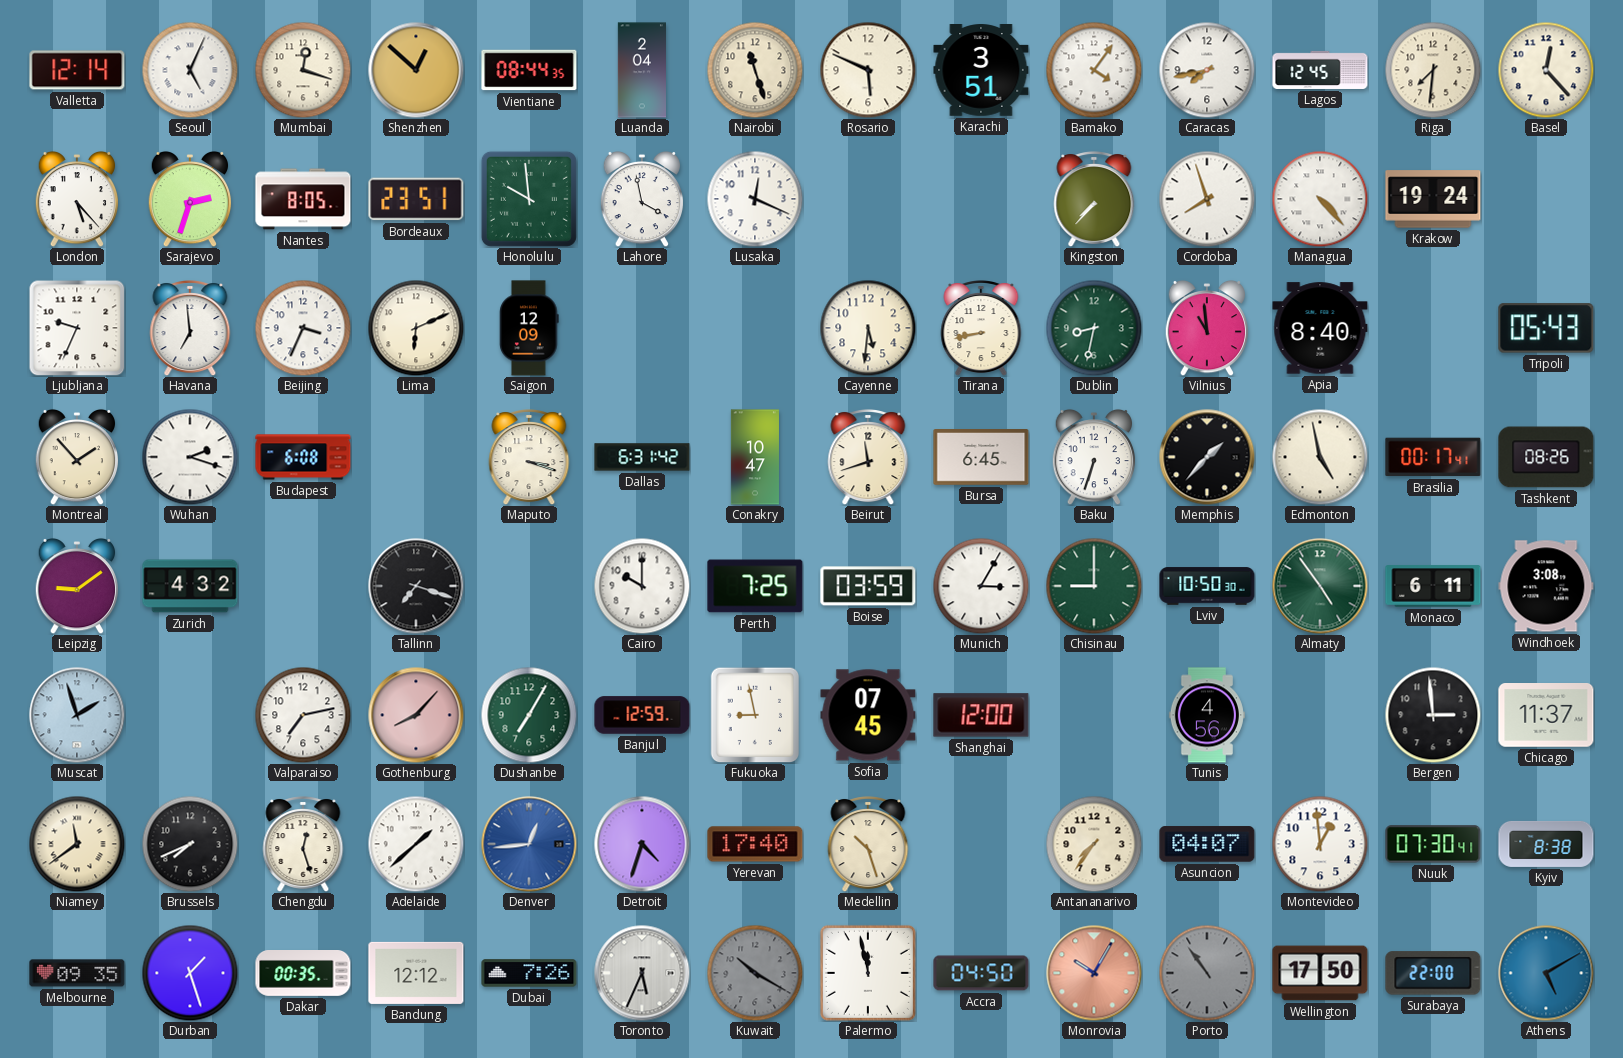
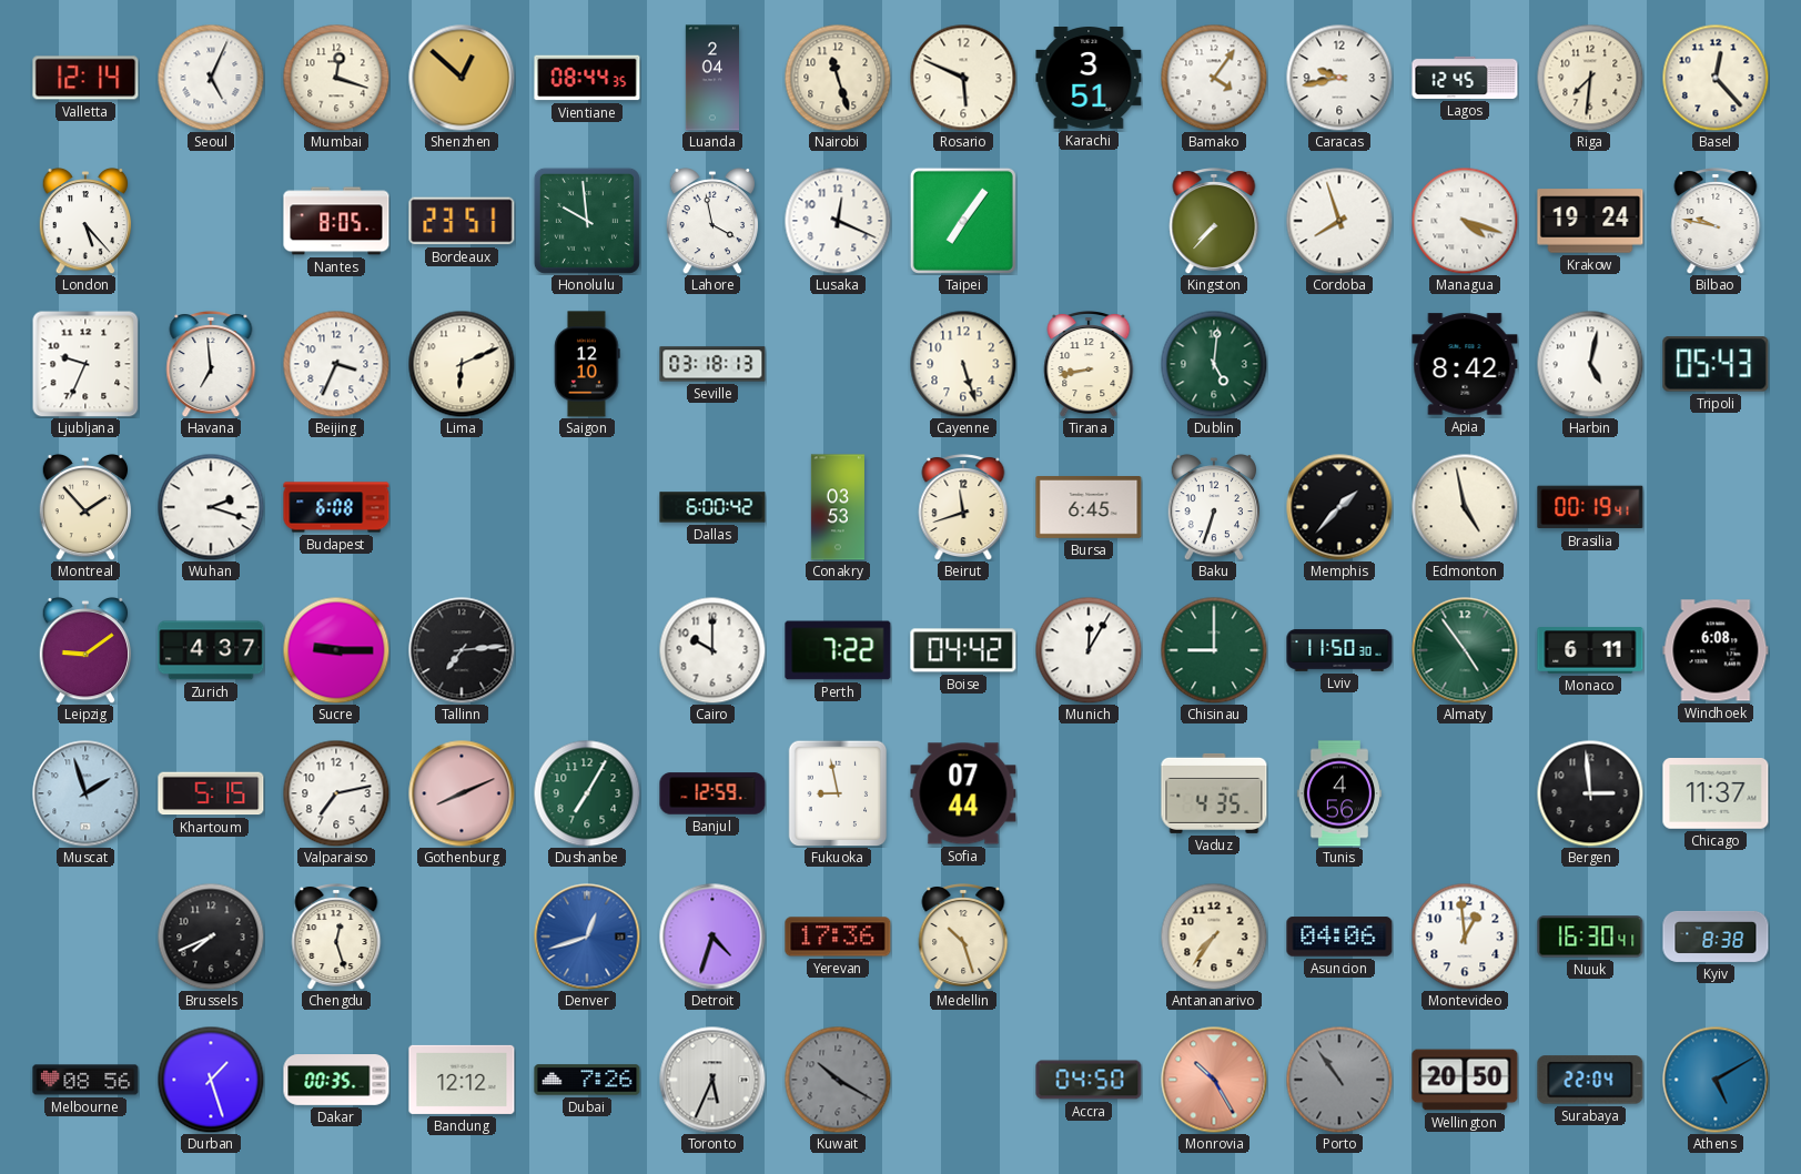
Caracas: 7:43 -> 9:43
Sarajevo: 2:33 -> none
Taipei: none -> 7:06
Managua: 4:23 -> 4:18
Bilbao: none -> 9:47
Saigon: 12:09 -> 12:10
Seville: none -> 03:18
Cayenne: 5:31 -> 5:27
Dublin: 8:32 -> 5:01
Vilnius: 10:59 -> none
Apia: 8:40 -> 8:42
Harbin: none -> 5:02
Maputo: 3:18 -> none
Dallas: 6:31 -> 6:00
Conakry: 10:47 -> 03:53
Brasilia: 00:17 -> 00:19
Tashkent: 08:26 -> none
Zurich: 4:32 -> 4:37
Sucre: none -> 9:15
Tallinn: 7:18 -> 7:14
Perth: 7:25 -> 7:22
Boise: 03:59 -> 04:42
Munich: 3:05 -> 12:05
Lviv: 10:50 -> 11:50
Windhoek: 3:08 -> 6:08
Khartoum: none -> 5:15
Gothenburg: 8:07 -> 8:11
Sofia: 07:45 -> 07:44
Shanghai: 12:00 -> none
Vaduz: none -> 4:35
Niamey: 11:39 -> none
Adelaide: 1:38 -> none
Denver: 12:44 -> 12:42
Yerevan: 17:40 -> 17:36
Asuncion: 04:07 -> 04:06
Nuuk: 07:30 -> 16:30
Melbourne: 09:35 -> 08:56
Palermo: 11:58 -> none
Monrovia: 10:05 -> 10:25
Wellington: 17:50 -> 20:50
Surabaya: 22:00 -> 22:04
